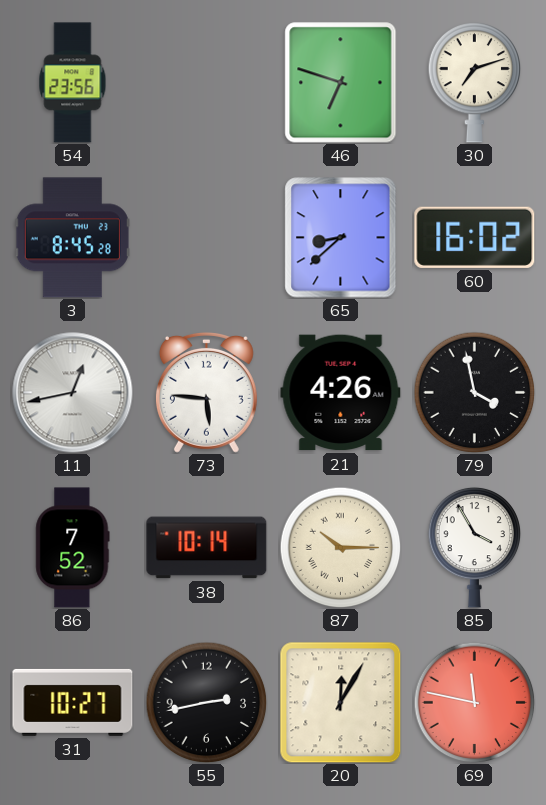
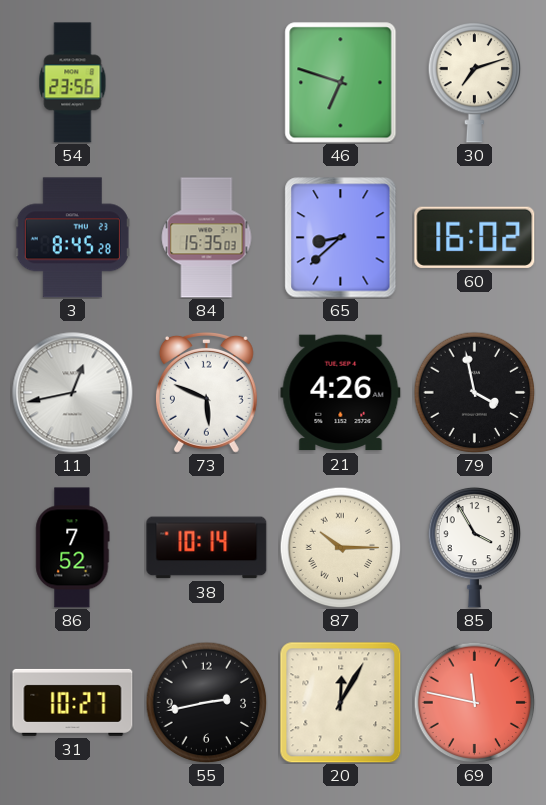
84: none -> 15:35
73: 5:46 -> 5:49
